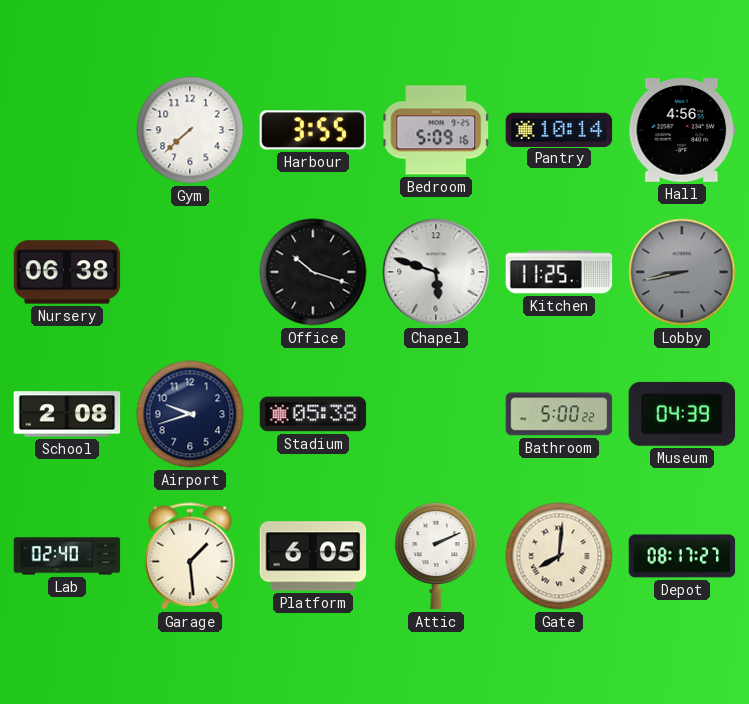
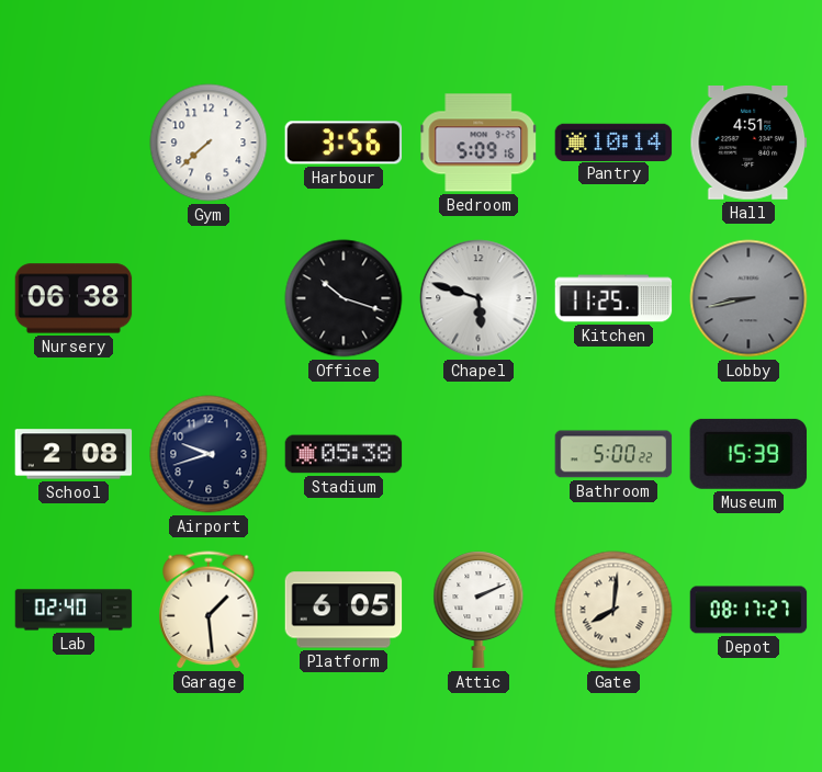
Harbour: 3:55 -> 3:56
Hall: 4:56 -> 4:51
Museum: 04:39 -> 15:39
